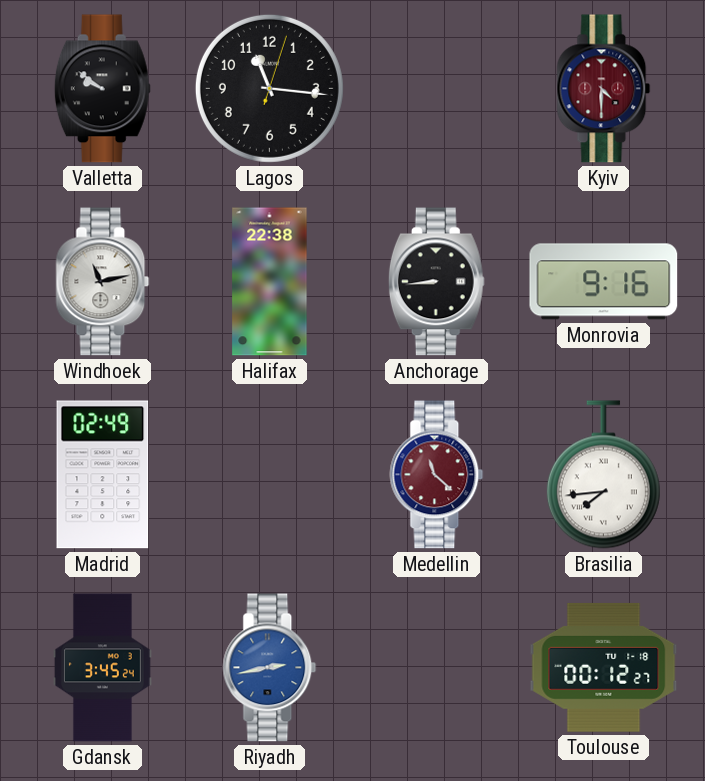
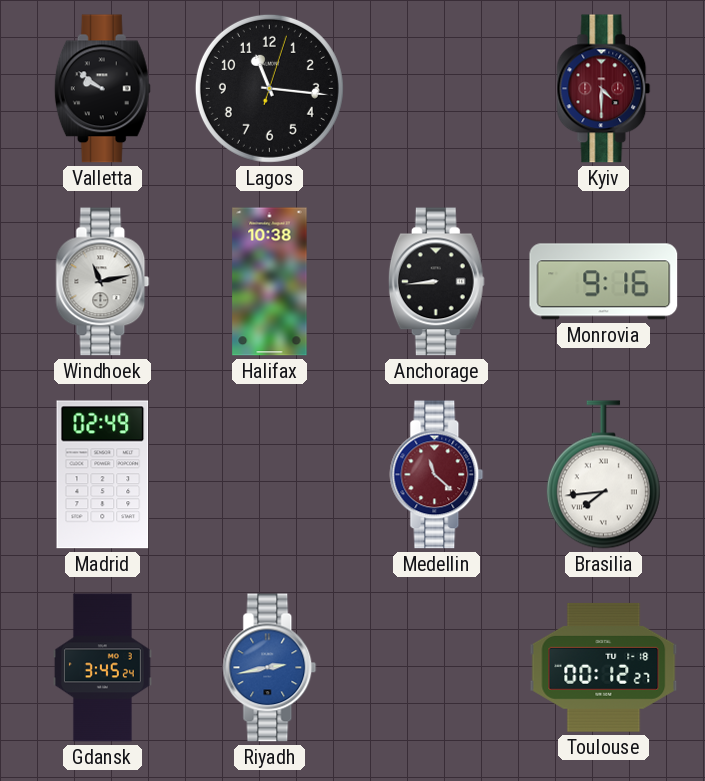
Halifax: 22:38 -> 10:38
